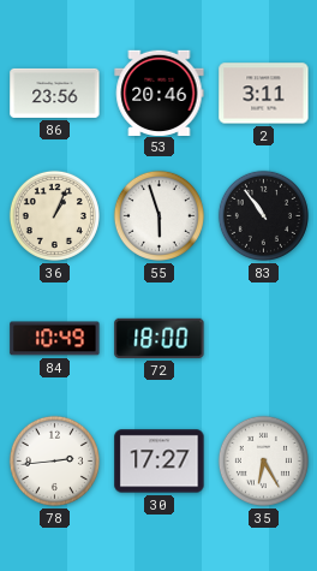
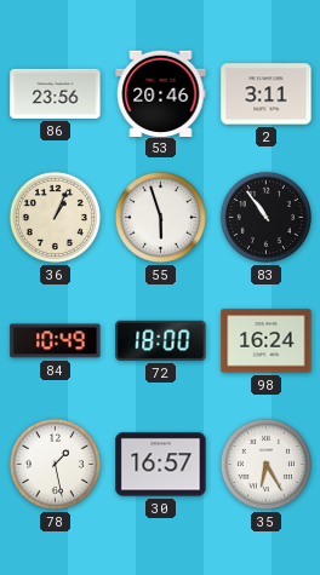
98: none -> 16:24
78: 2:44 -> 1:28
30: 17:27 -> 16:57
